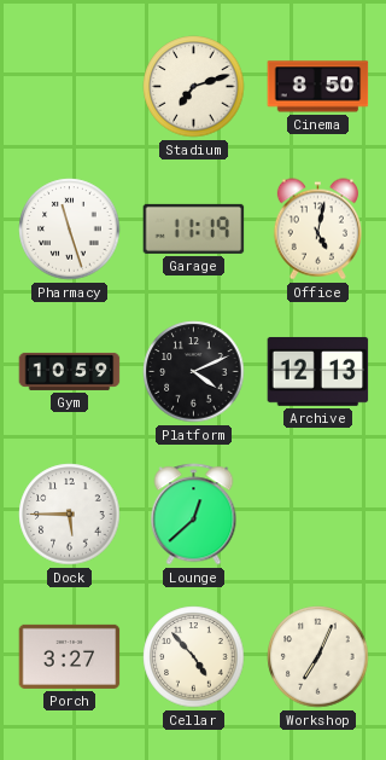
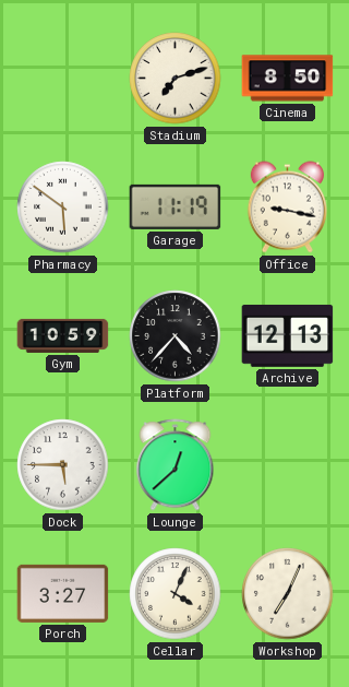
Pharmacy: 11:27 -> 5:51
Office: 5:02 -> 9:17
Platform: 4:11 -> 4:37
Cellar: 4:53 -> 4:04
